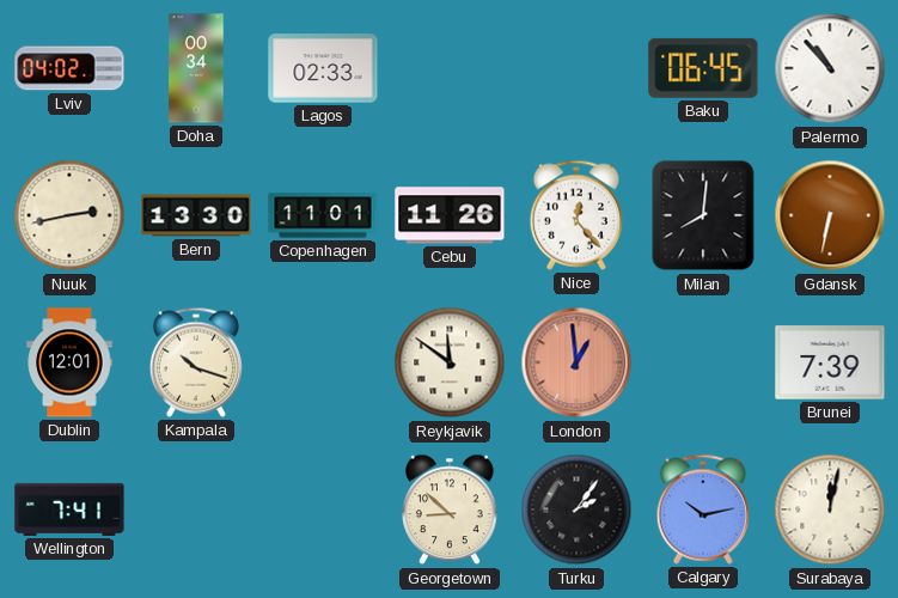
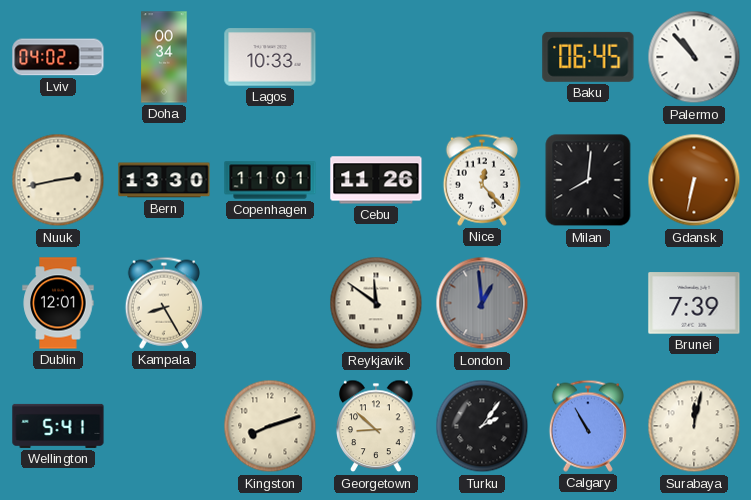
Lagos: 02:33 -> 10:33
Kampala: 10:18 -> 8:25
London dial: salmon -> grey
Wellington: 7:41 -> 5:41
Kingston: none -> 8:12
Calgary: 10:13 -> 10:55
